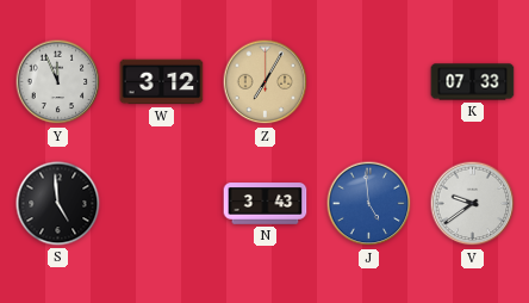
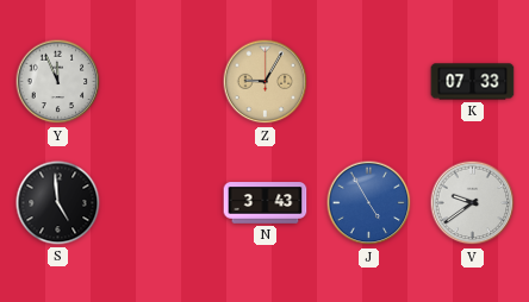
W: 3:12 -> none
Z: 7:05 -> 9:05
J: 4:59 -> 4:55
